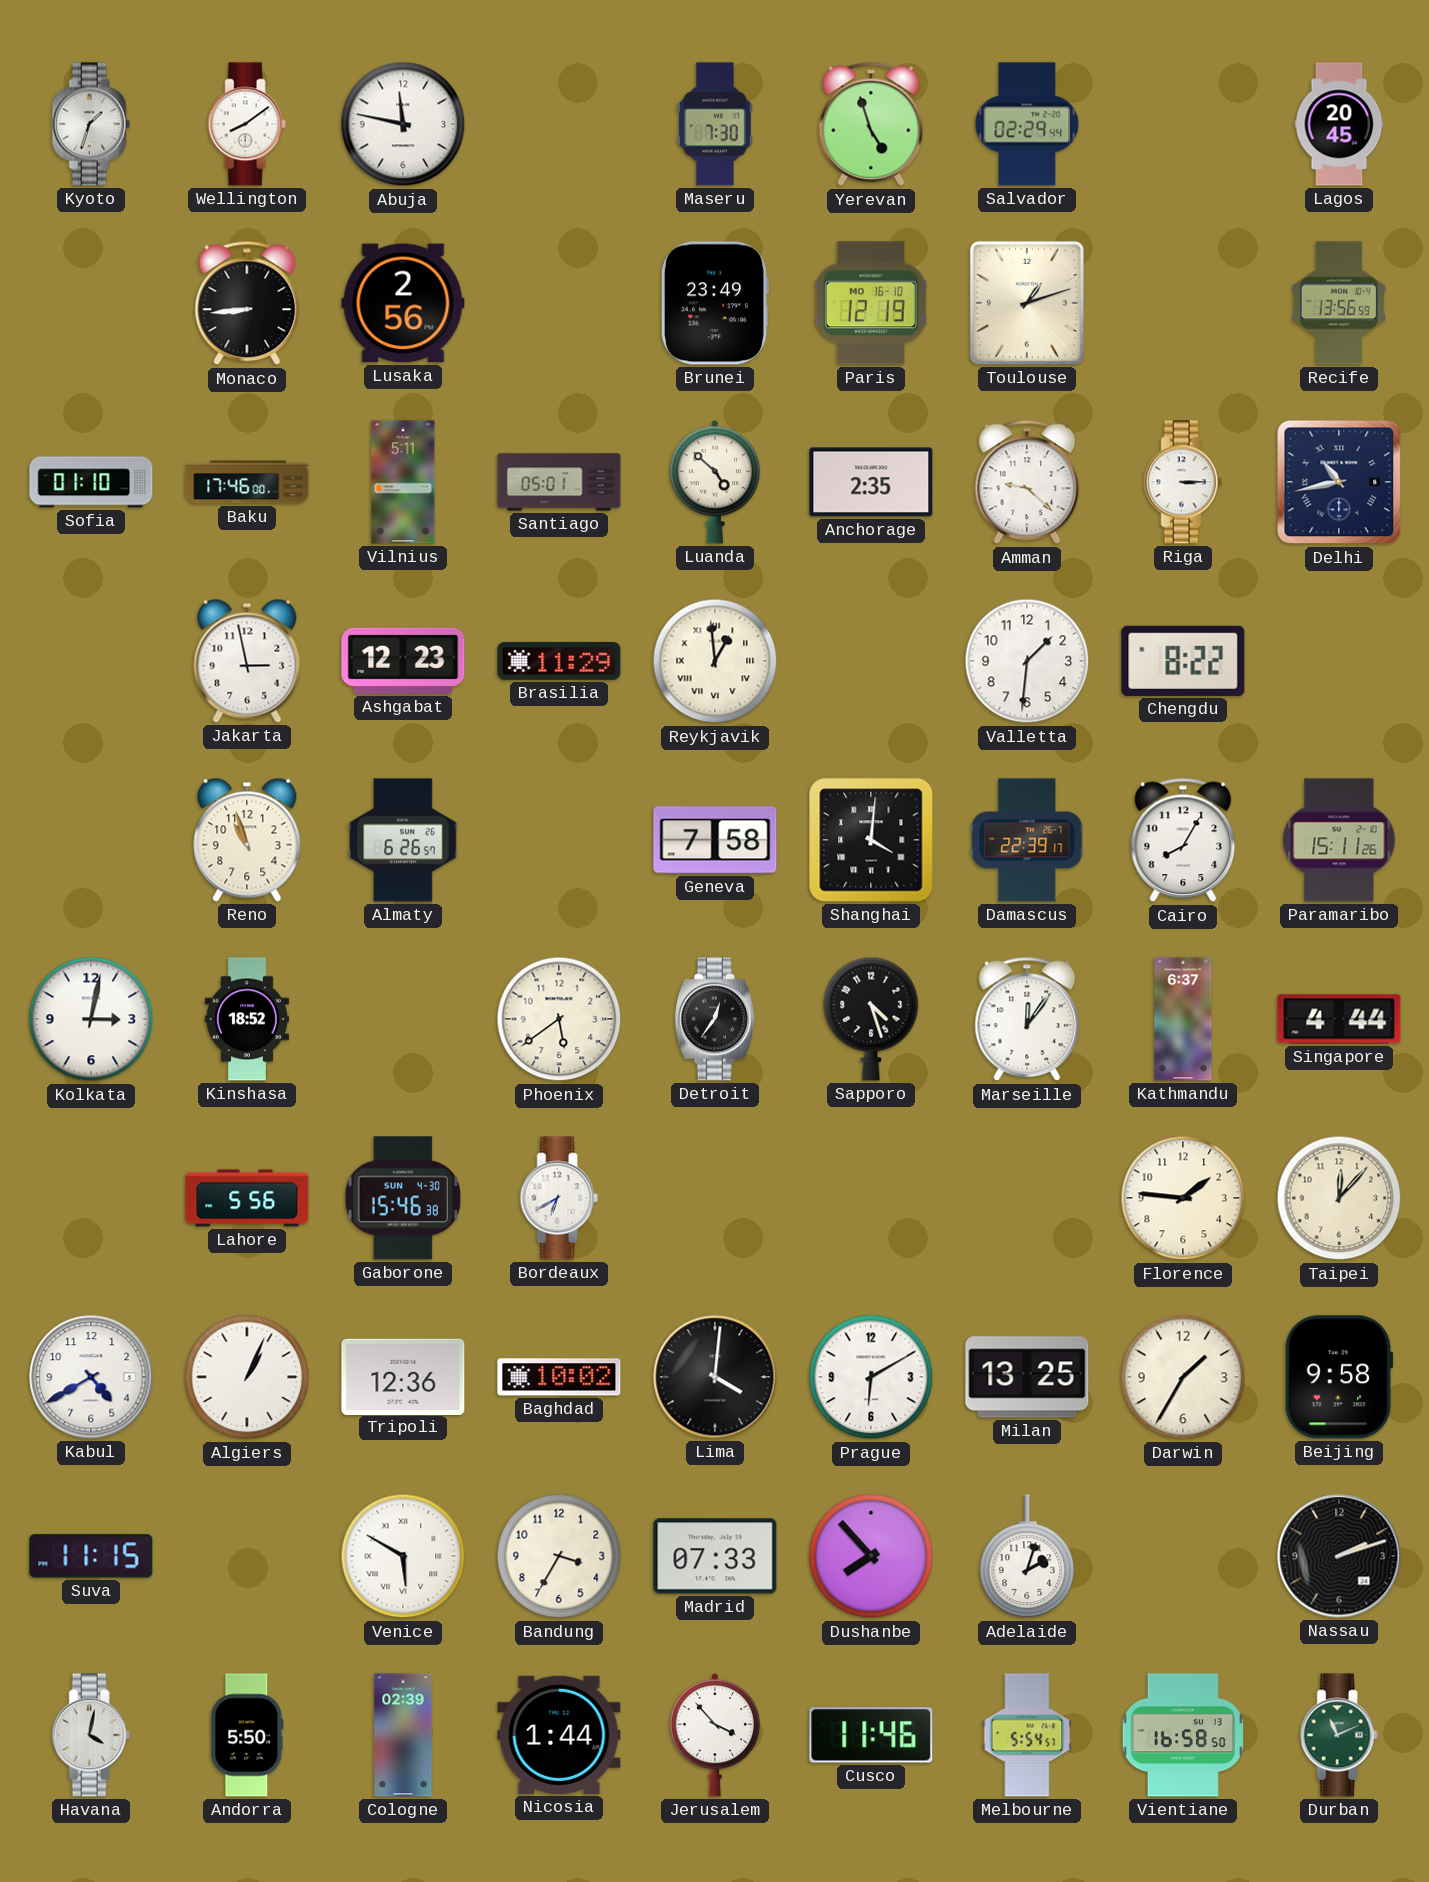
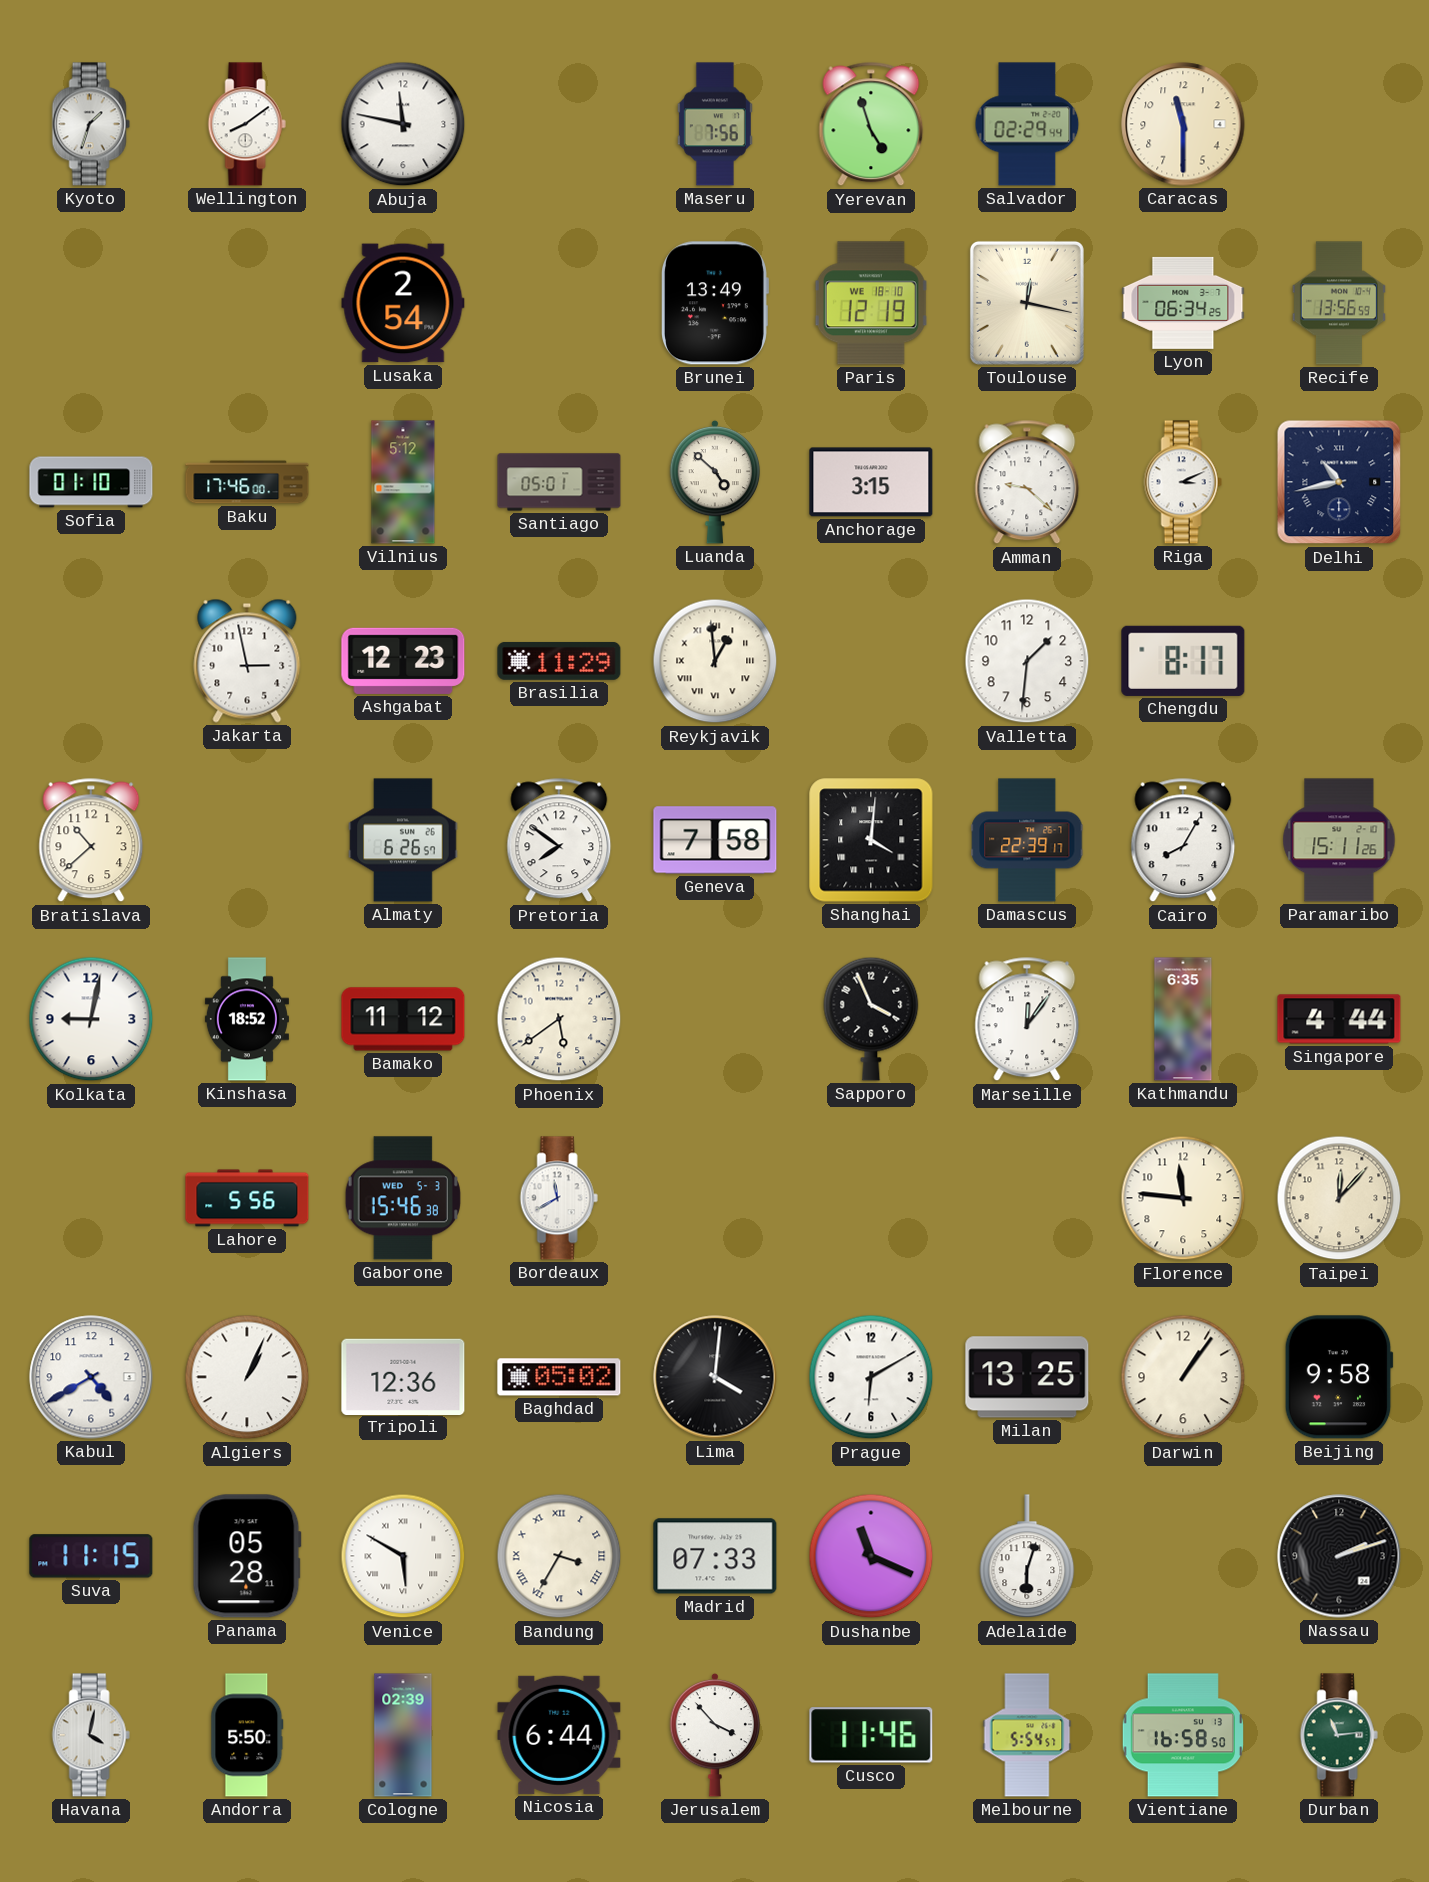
Maseru: 7:30 -> 7:56
Caracas: none -> 11:30
Lagos: 20:45 -> none
Monaco: 8:44 -> none
Lusaka: 2:56 -> 2:54
Brunei: 23:49 -> 13:49
Paris date: MO 16-10 -> WE 18-10
Toulouse: 1:12 -> 12:17
Lyon: none -> 06:34
Vilnius: 5:11 -> 5:12
Anchorage: 2:35 -> 3:15
Riga: 3:15 -> 3:11
Chengdu: 8:22 -> 8:17
Bratislava: none -> 10:38
Reno: 10:57 -> none
Pretoria: none -> 7:51
Kolkata: 3:02 -> 9:02
Bamako: none -> 11:12
Detroit: 12:36 -> none
Sapporo: 4:27 -> 3:56
Kathmandu: 6:37 -> 6:35
Gaborone date: SUN 4-30 -> WED 5-3
Bordeaux: 6:40 -> 11:40
Florence: 1:46 -> 11:46
Baghdad: 10:02 -> 05:02
Darwin: 1:35 -> 1:06
Panama: none -> 05:28
Bandung numerals: Arabic -> Roman
Dushanbe: 7:53 -> 11:19
Adelaide: 2:03 -> 6:03
Nicosia: 1:44 -> 6:44
Durban: 11:11 -> 11:14
